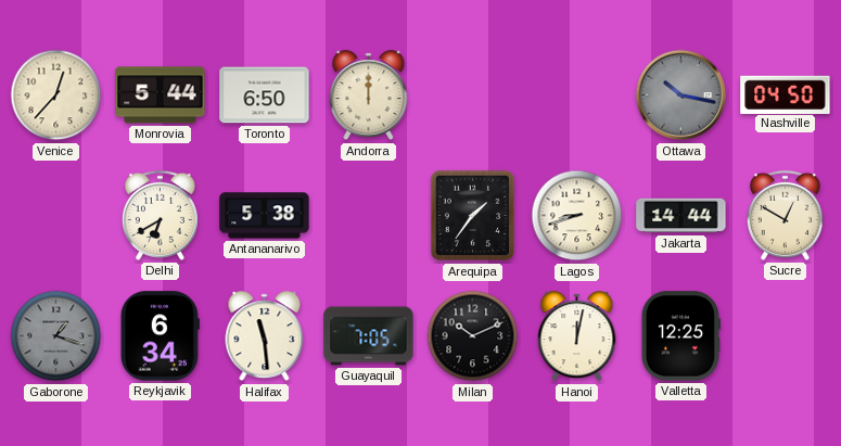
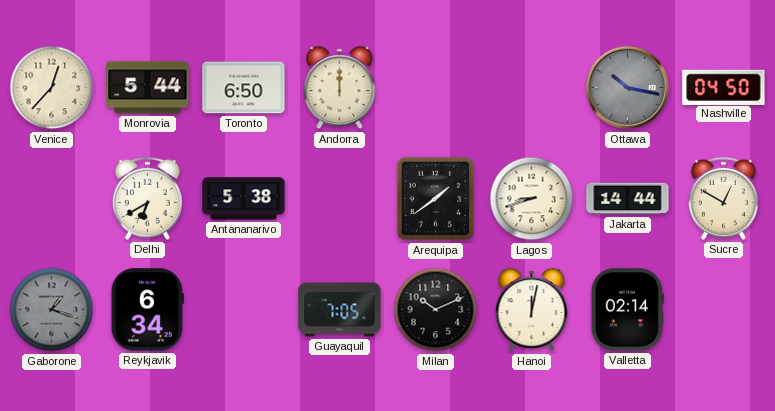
Arequipa: 1:36 -> 1:39
Halifax: 11:29 -> none
Valletta: 12:25 -> 02:14
